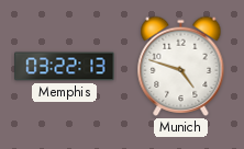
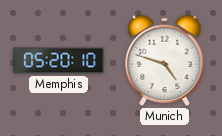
Memphis: 03:22 -> 05:20
